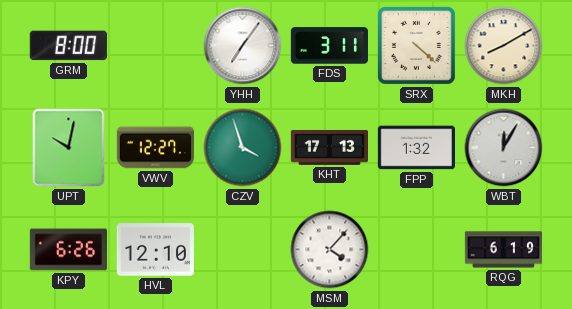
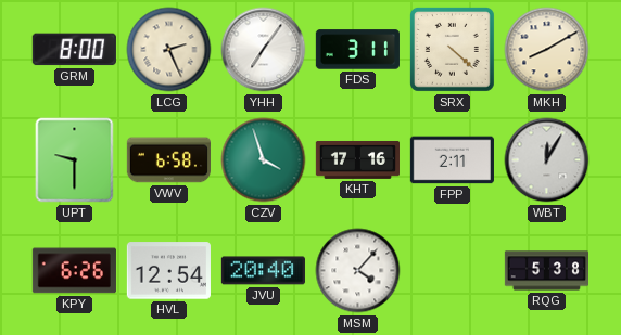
LCG: none -> 2:26
UPT: 10:02 -> 9:30
VWV: 12:27 -> 6:58
KHT: 17:13 -> 17:16
FPP: 1:32 -> 2:11
HVL: 12:10 -> 12:54
JVU: none -> 20:40
RQG: 6:19 -> 5:38
